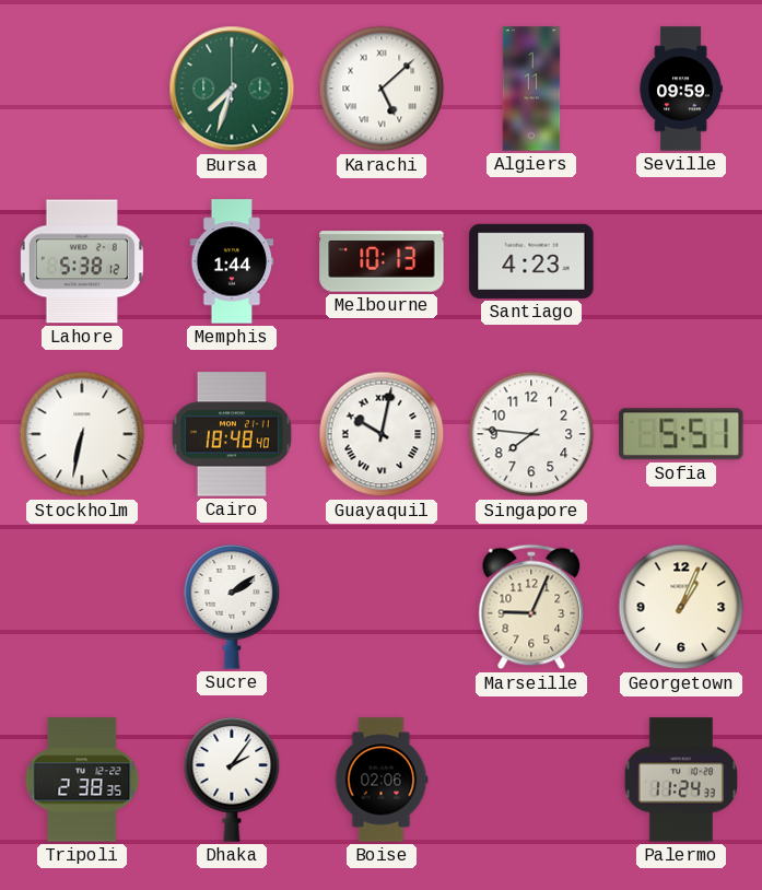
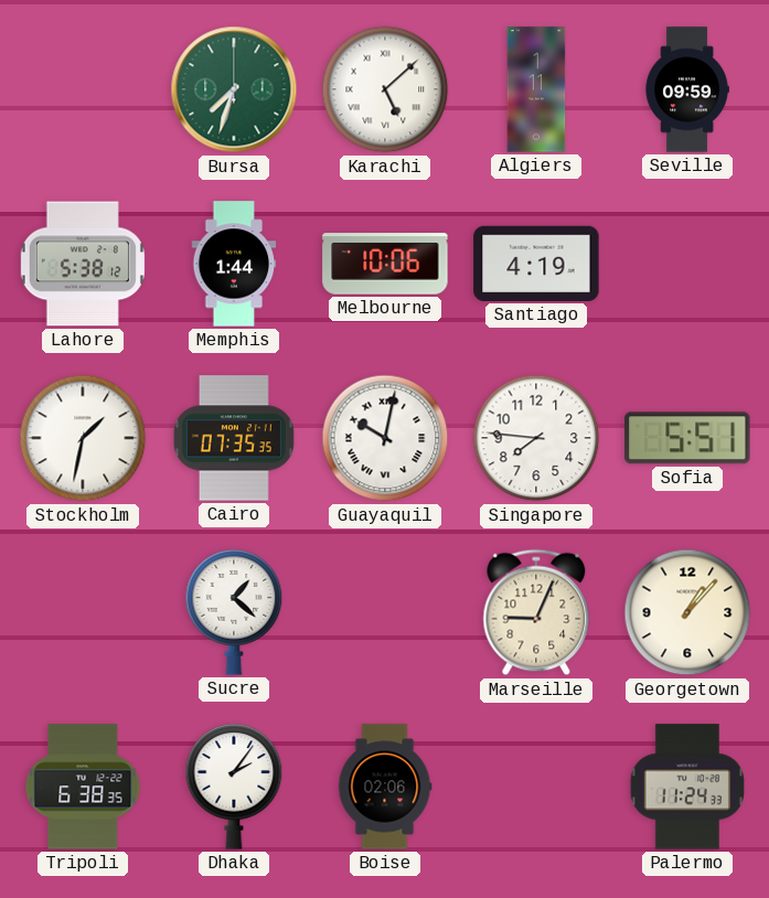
Melbourne: 10:13 -> 10:06
Santiago: 4:23 -> 4:19
Stockholm: 6:32 -> 1:32
Cairo: 18:48 -> 07:35
Sucre: 2:09 -> 1:22
Georgetown: 1:04 -> 1:07
Tripoli: 2:38 -> 6:38
